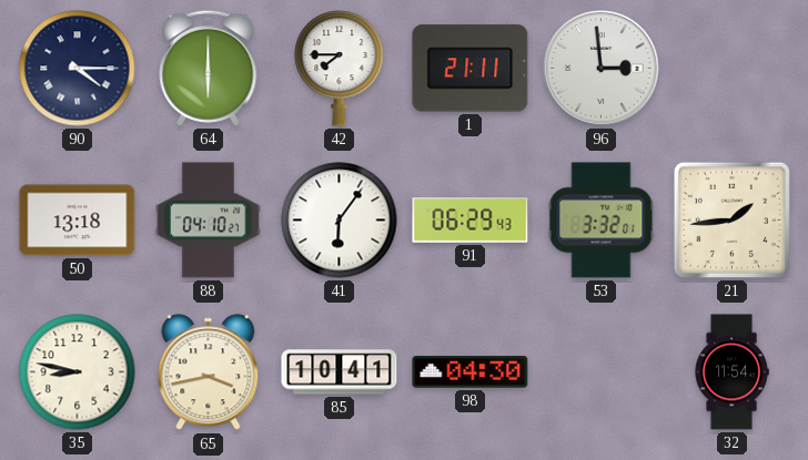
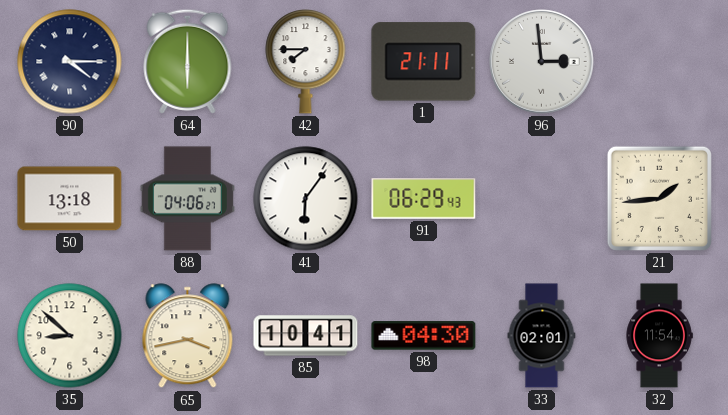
88: 04:10 -> 04:06
53: 3:32 -> none
35: 8:47 -> 8:52
33: none -> 02:01
